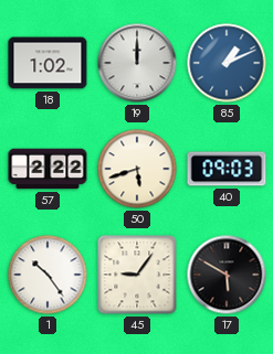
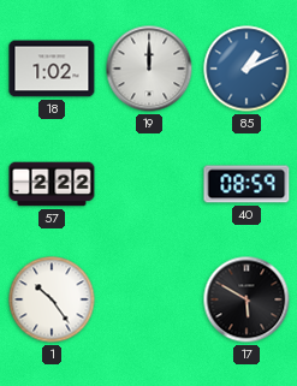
50: 5:42 -> none
40: 09:03 -> 08:59
45: 9:06 -> none
